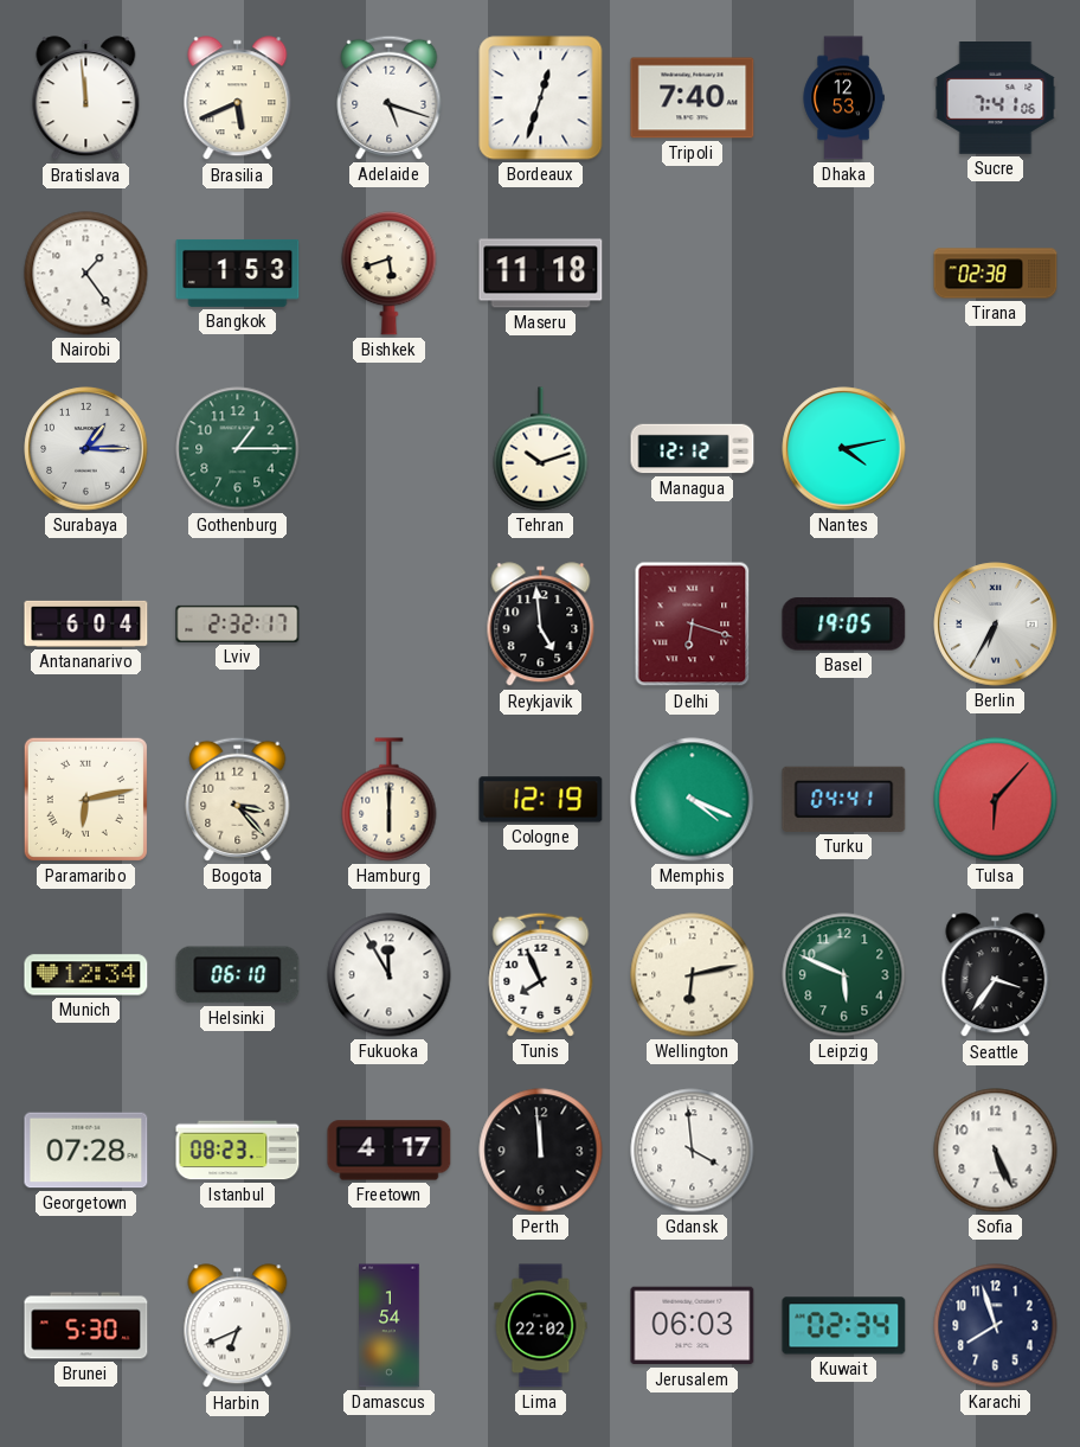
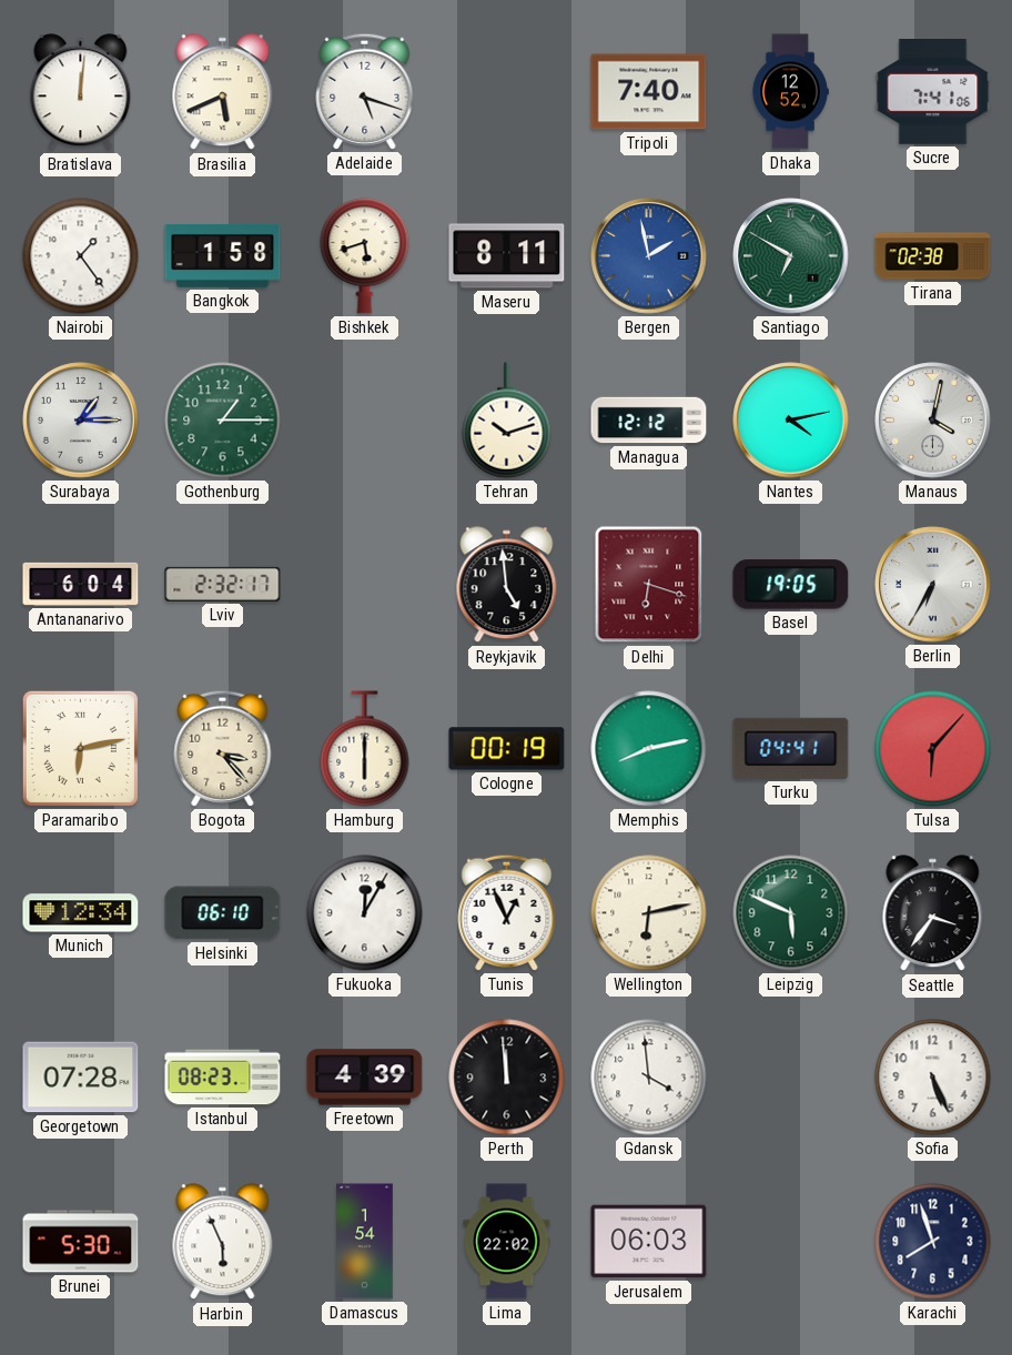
Bratislava: 11:59 -> 12:01
Bordeaux: 12:33 -> none
Dhaka: 12:53 -> 12:52
Bangkok: 1:53 -> 1:58
Maseru: 11:18 -> 8:11
Bergen: none -> 1:58
Santiago: none -> 6:50
Manaus: none -> 4:02
Cologne: 12:19 -> 00:19
Memphis: 4:19 -> 8:13
Fukuoka: 11:55 -> 12:05
Tunis: 7:56 -> 12:56
Freetown: 4:17 -> 4:39
Harbin: 6:41 -> 5:56
Kuwait: 02:34 -> none
